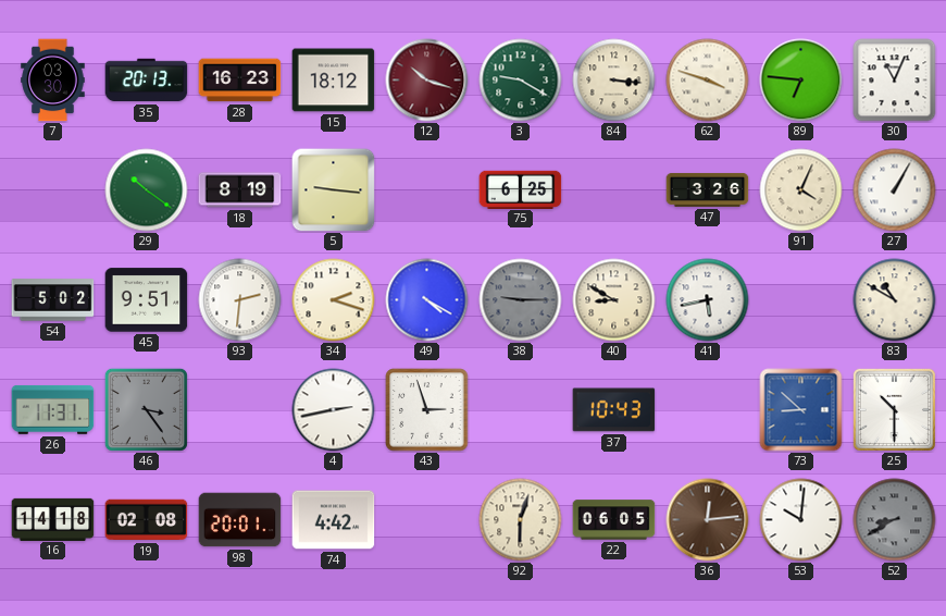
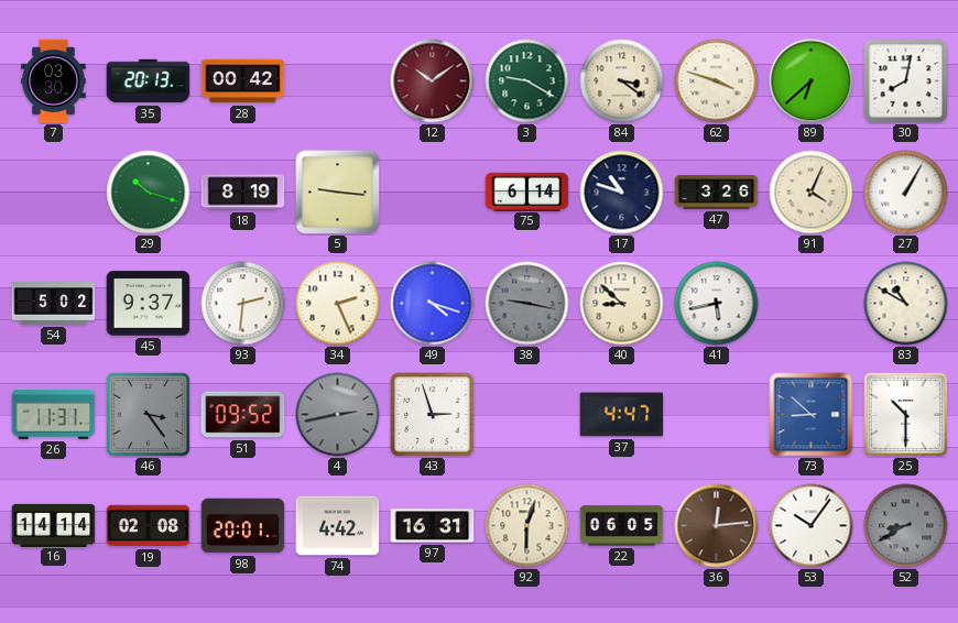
28: 16:23 -> 00:42
15: 18:12 -> none
12: 10:18 -> 10:09
84: 3:16 -> 3:21
89: 6:46 -> 6:38
30: 11:04 -> 8:02
29: 10:21 -> 10:18
75: 6:25 -> 6:14
17: none -> 10:48
45: 9:51 -> 9:37
34: 2:18 -> 2:26
49: 4:20 -> 4:18
38: 9:15 -> 9:17
40: 8:50 -> 8:52
51: none -> 09:52
4 dial: white -> grey
37: 10:43 -> 4:47
16: 14:18 -> 14:14
97: none -> 16:31
53: 10:01 -> 10:06
